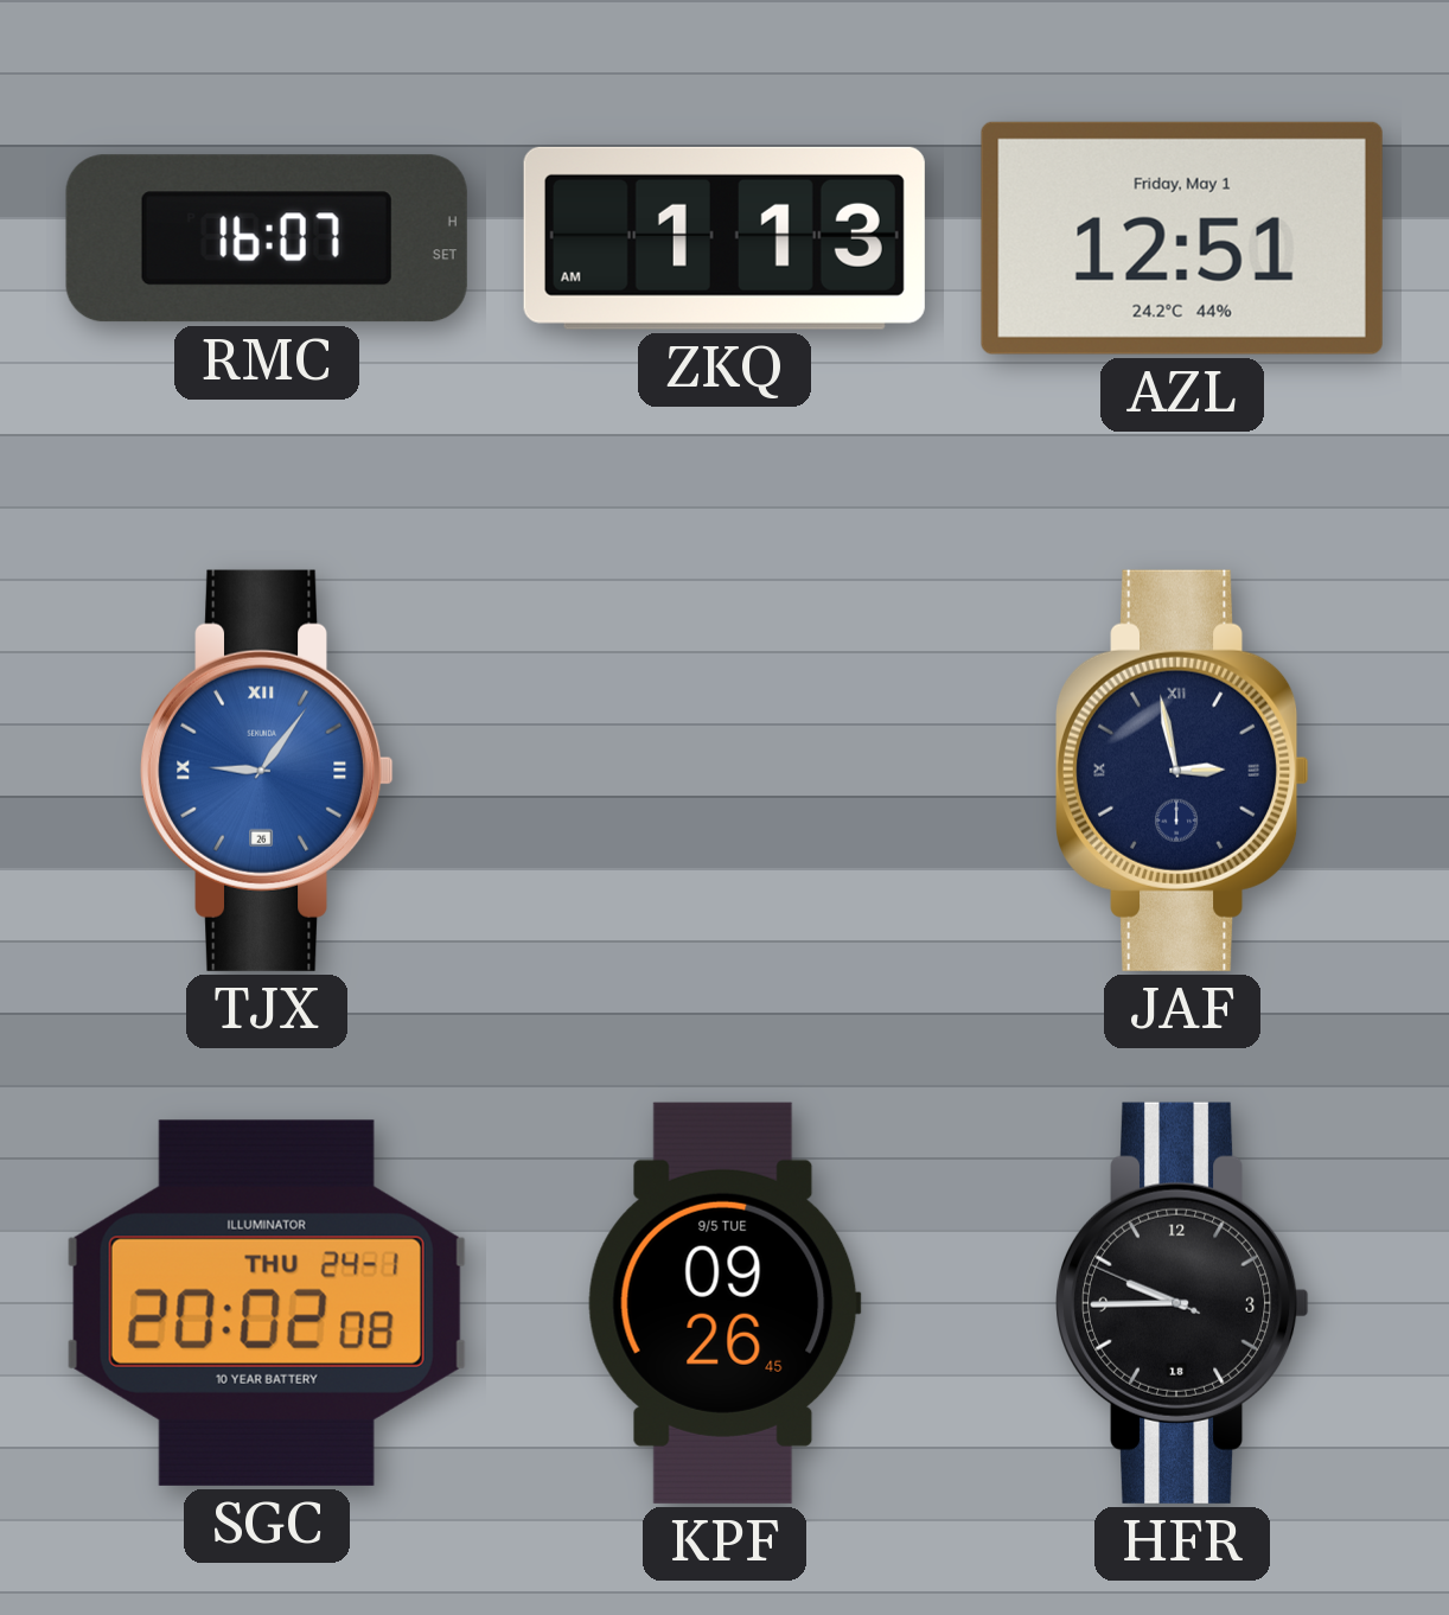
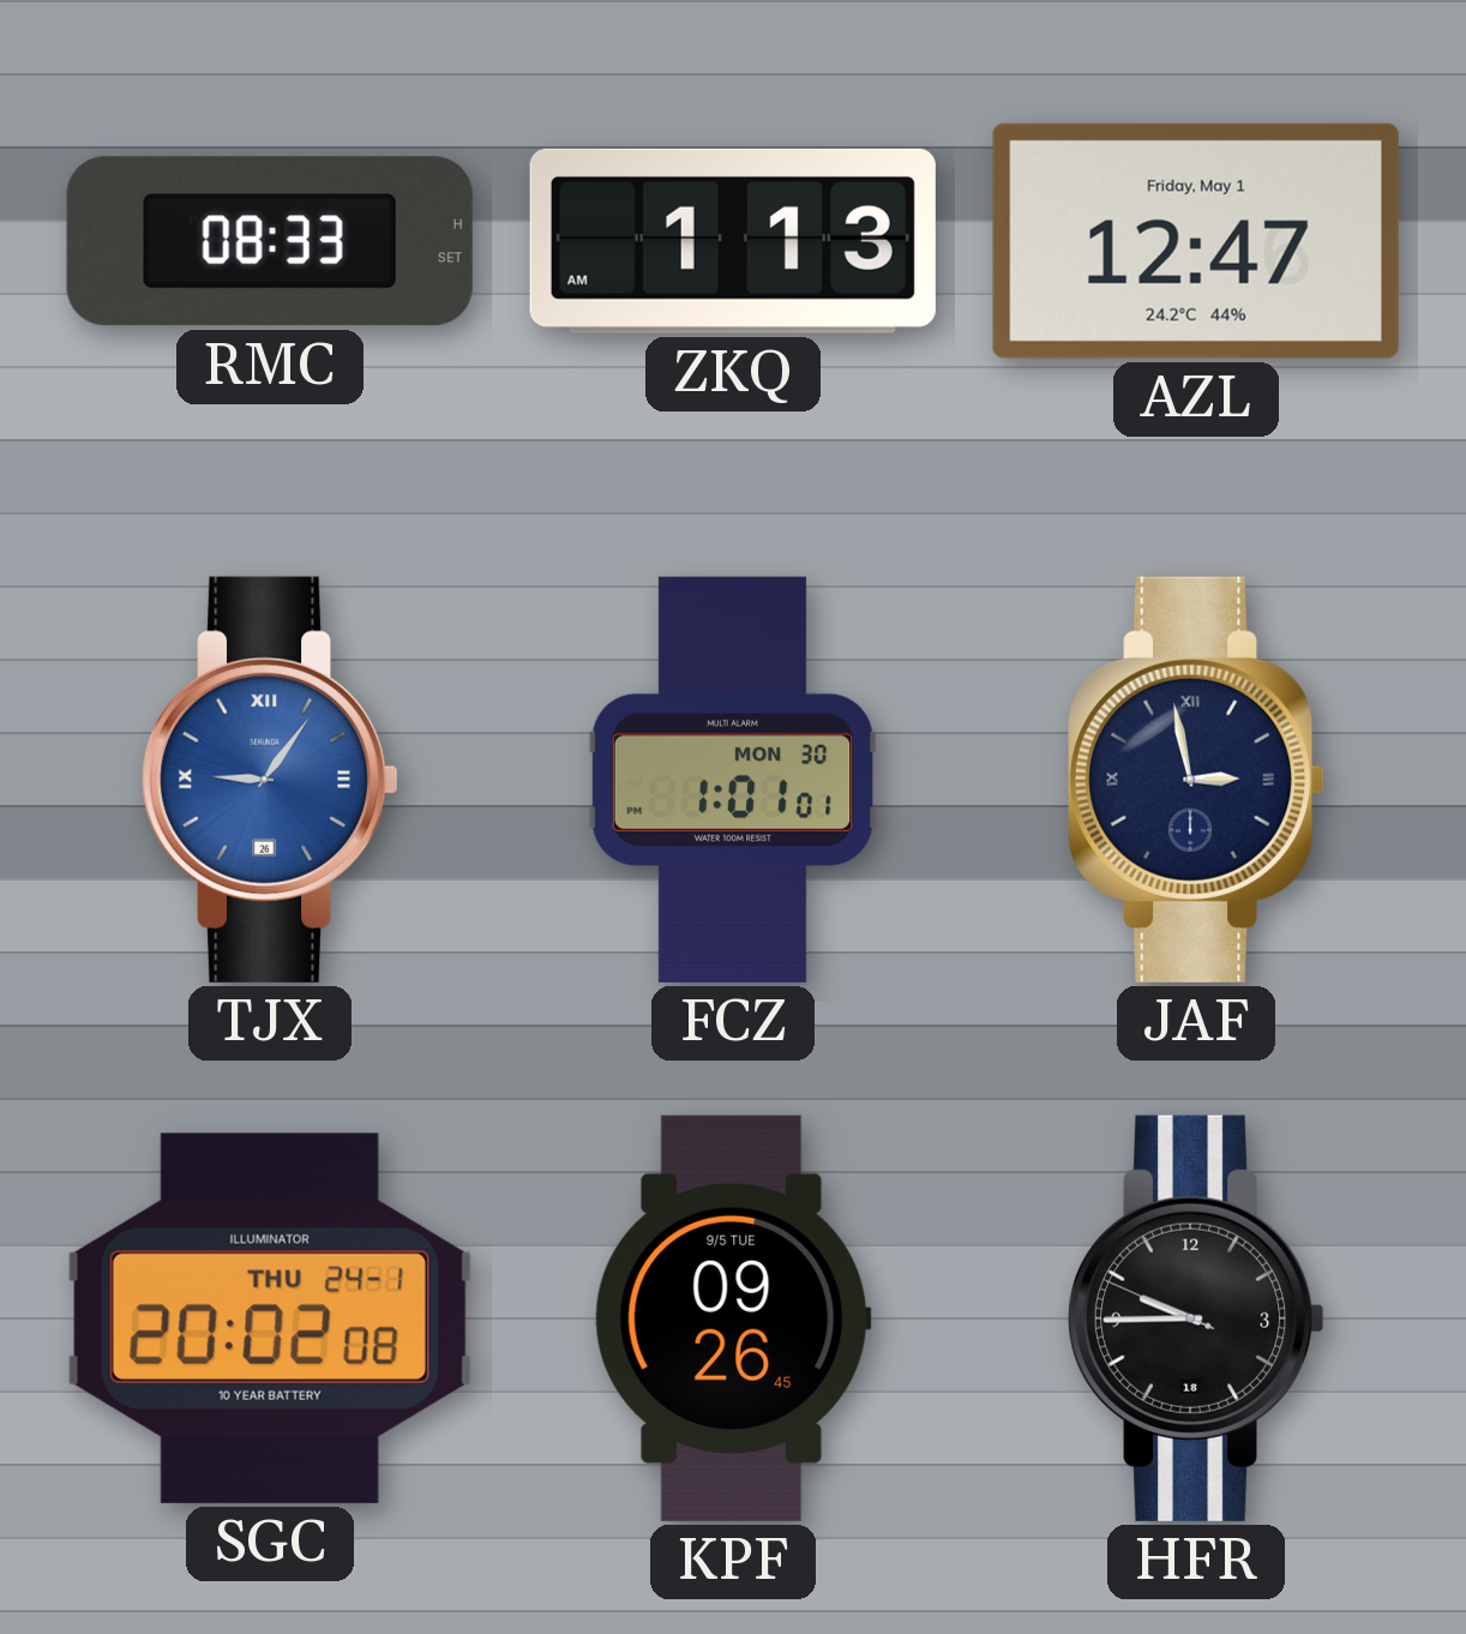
RMC: 16:07 -> 08:33
AZL: 12:51 -> 12:47
FCZ: none -> 1:01
